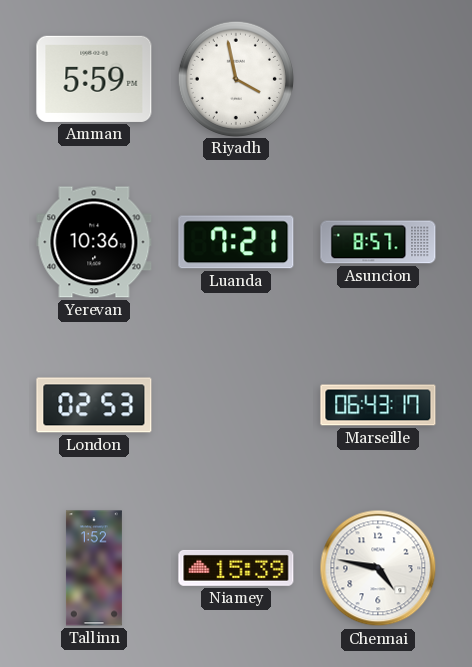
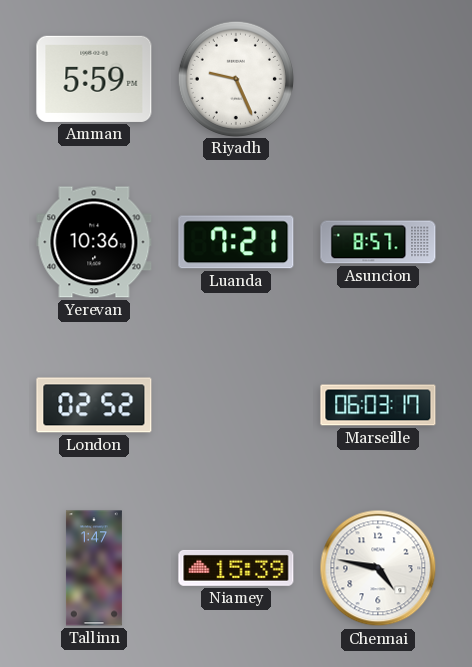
Riyadh: 3:58 -> 9:26
London: 02:53 -> 02:52
Marseille: 06:43 -> 06:03
Tallinn: 1:52 -> 1:47
